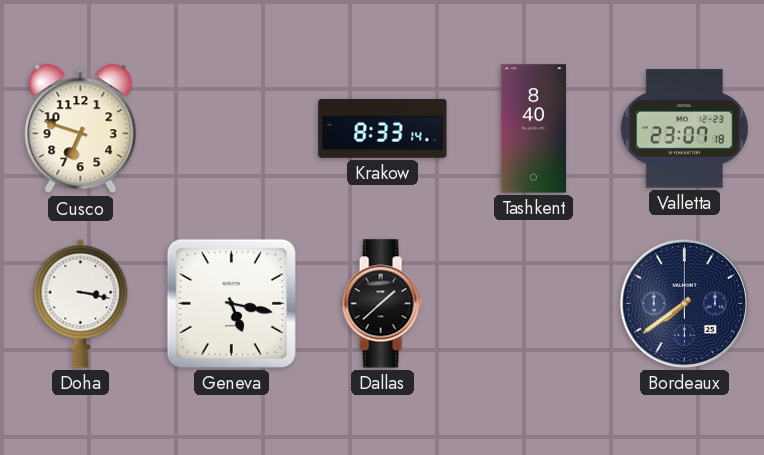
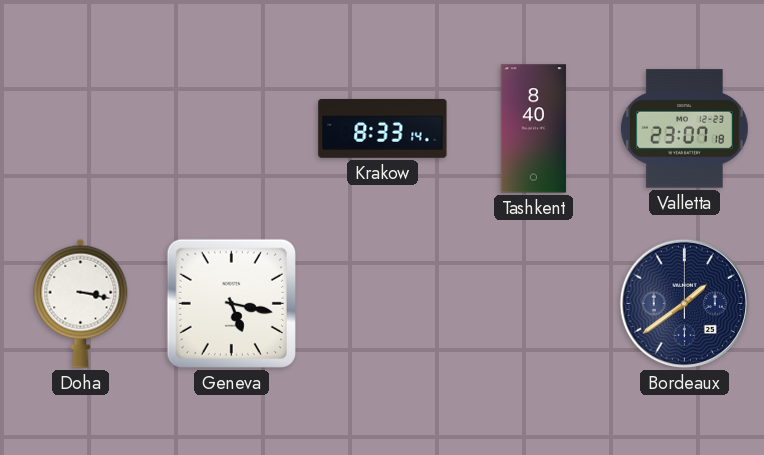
Cusco: 6:48 -> none
Dallas: 1:38 -> none
Bordeaux: 7:39 -> 1:39
